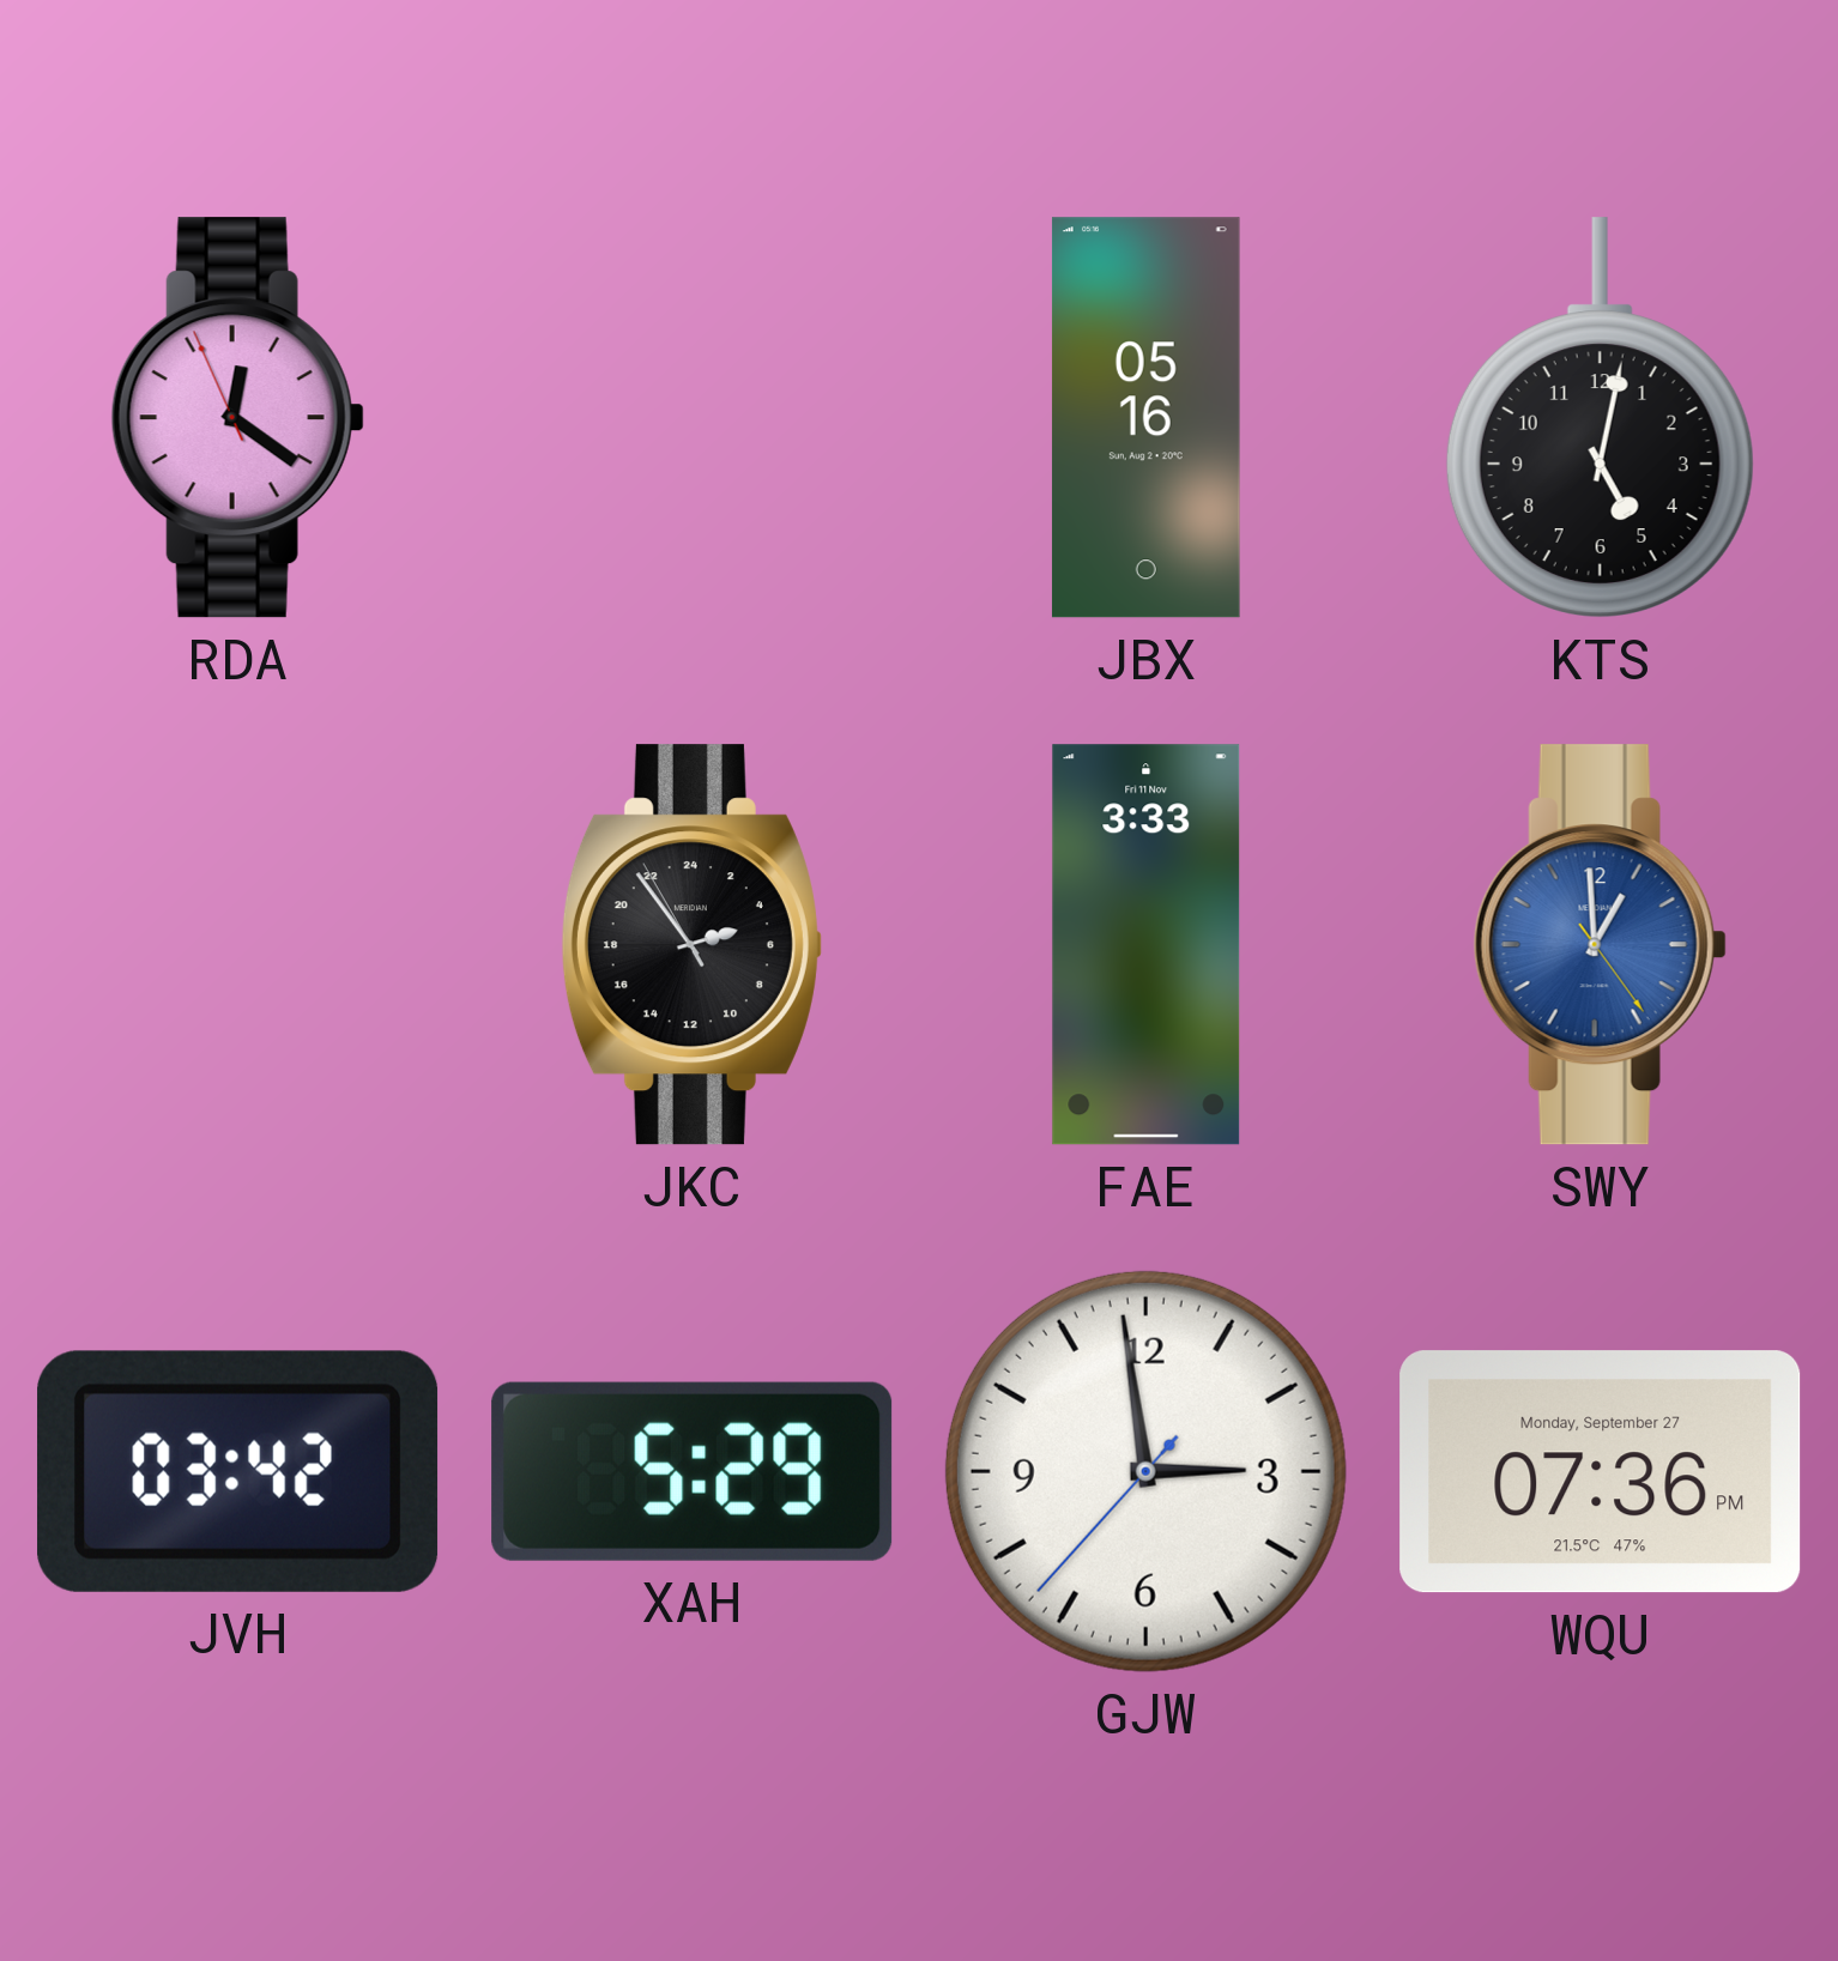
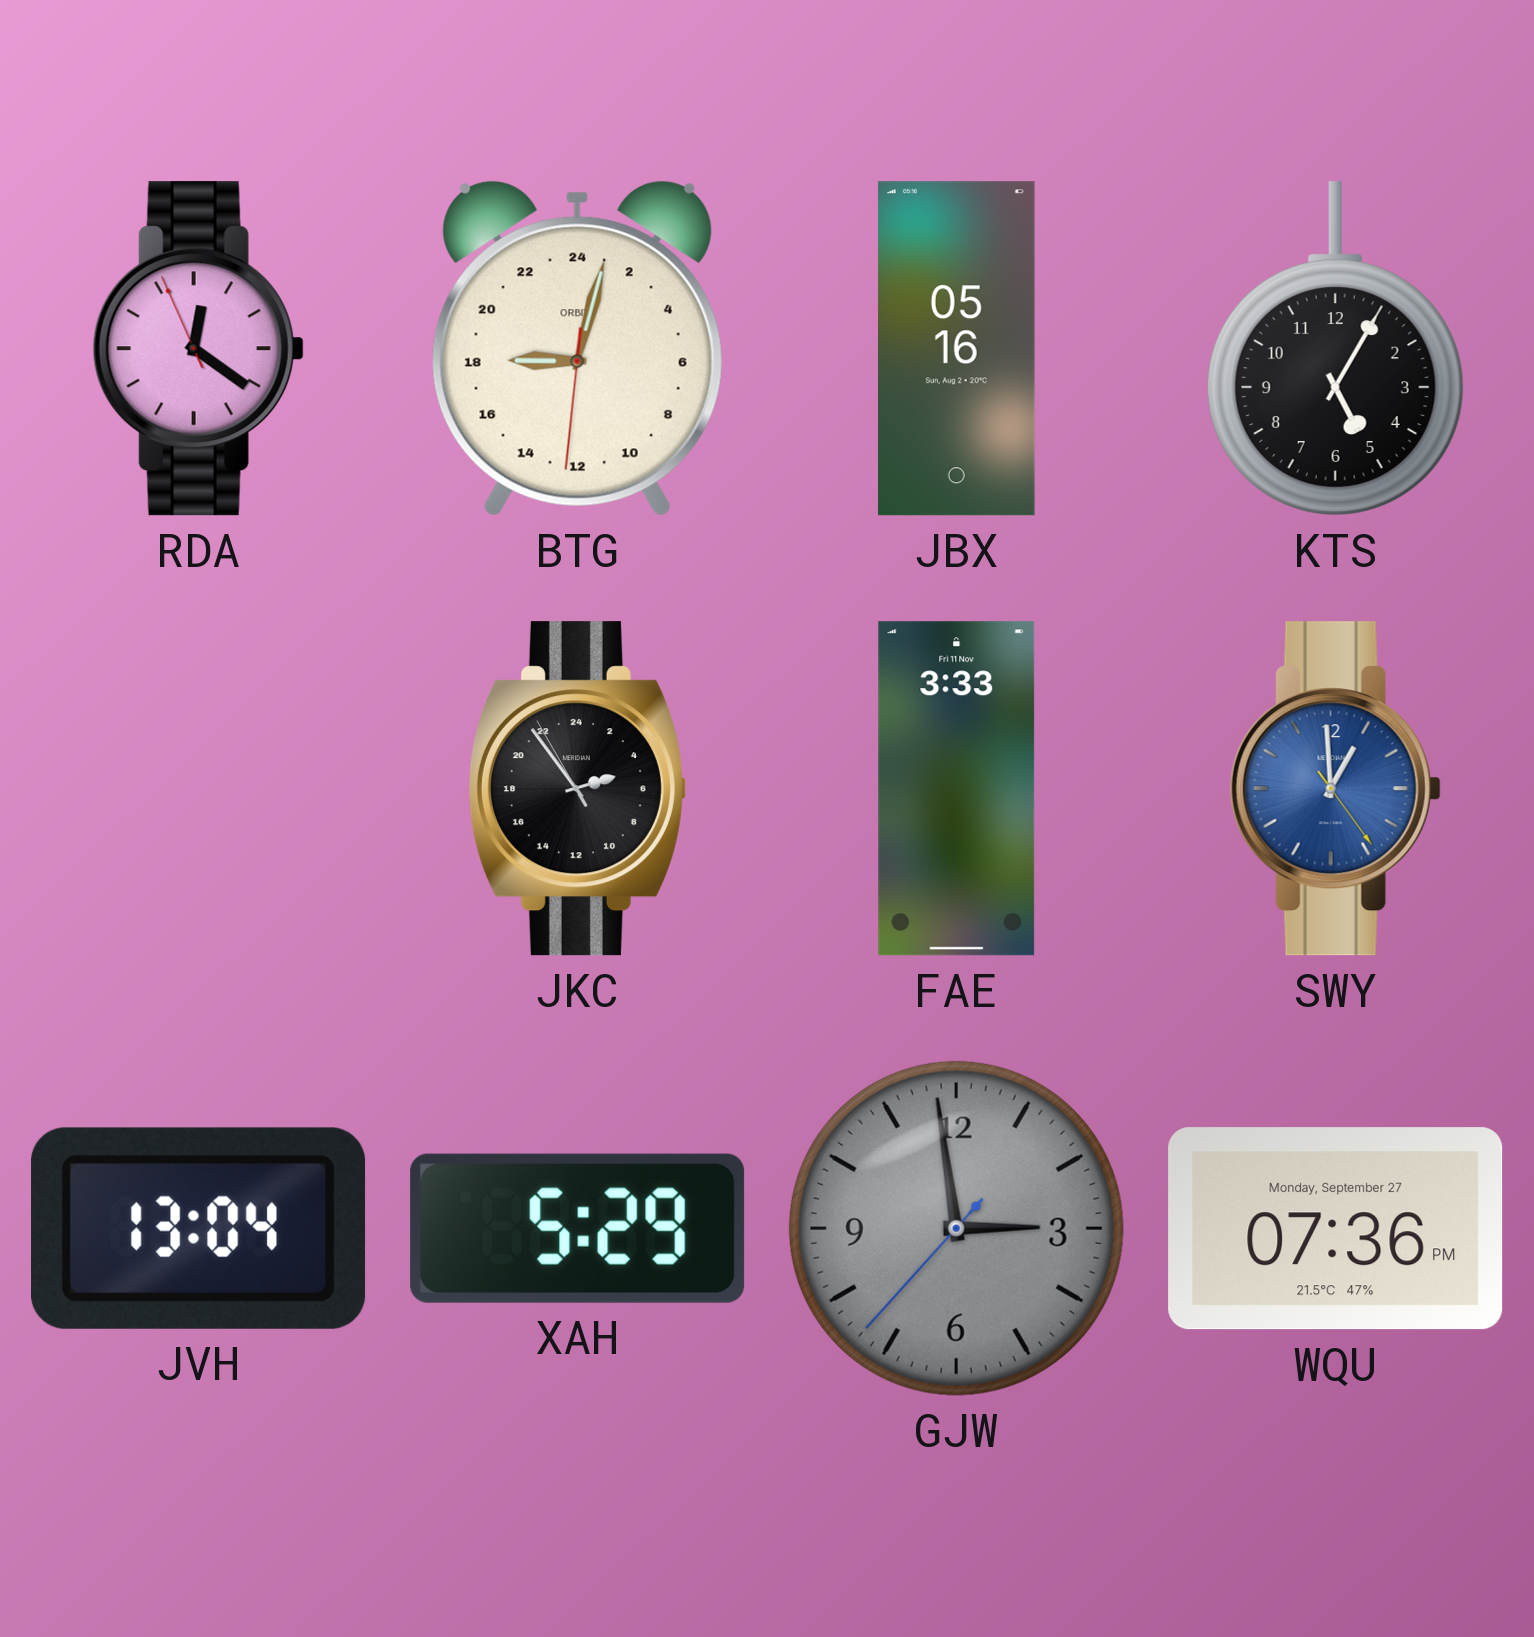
BTG: none -> 18:02
KTS: 5:02 -> 5:05
JVH: 03:42 -> 13:04
GJW dial: white -> grey
